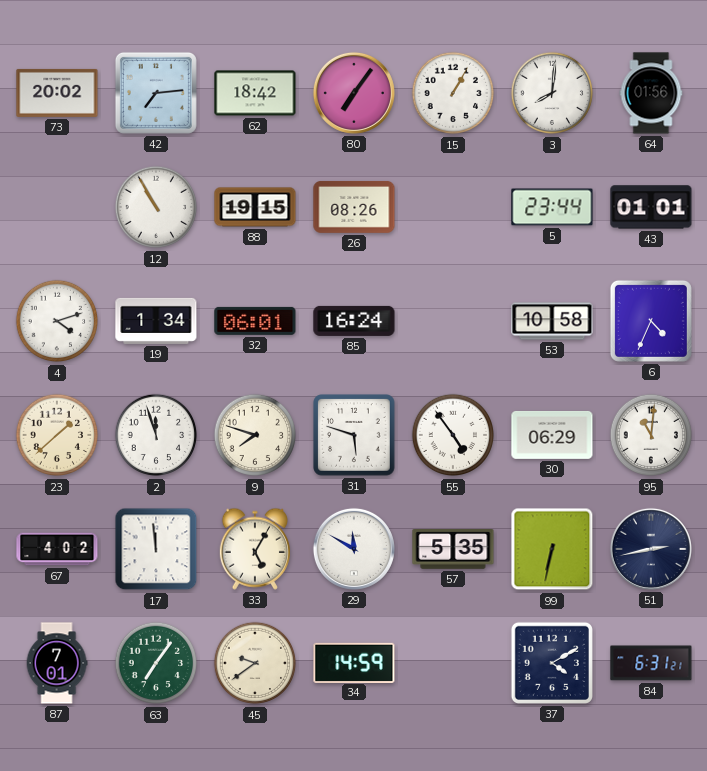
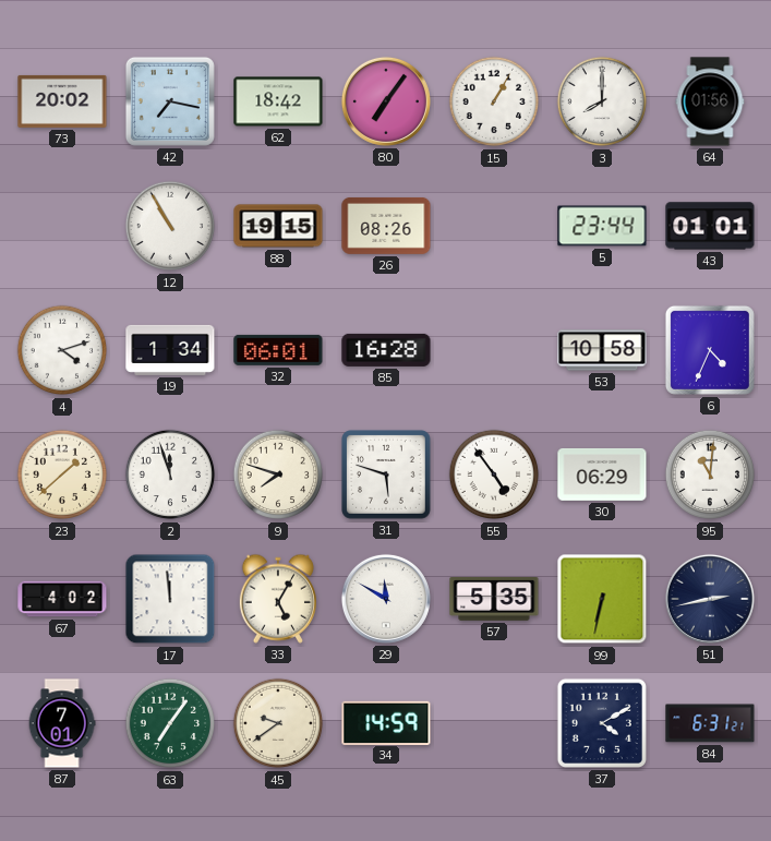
42: 7:14 -> 7:17
3: 8:01 -> 8:00
85: 16:24 -> 16:28
